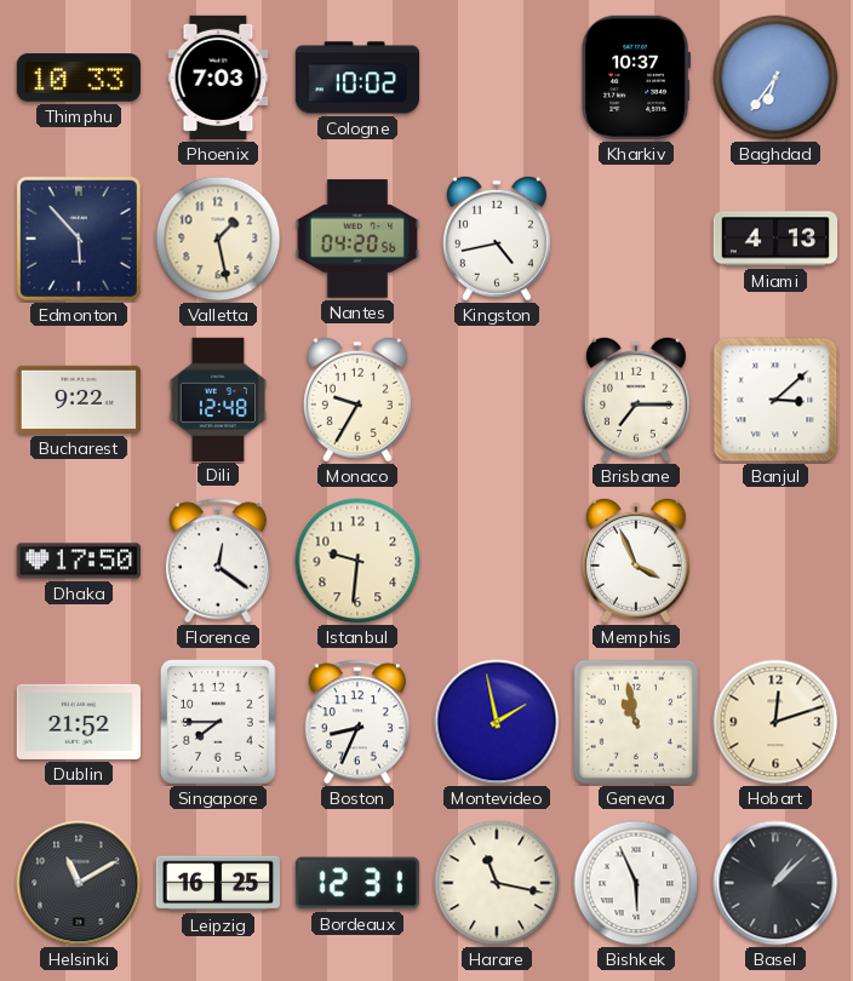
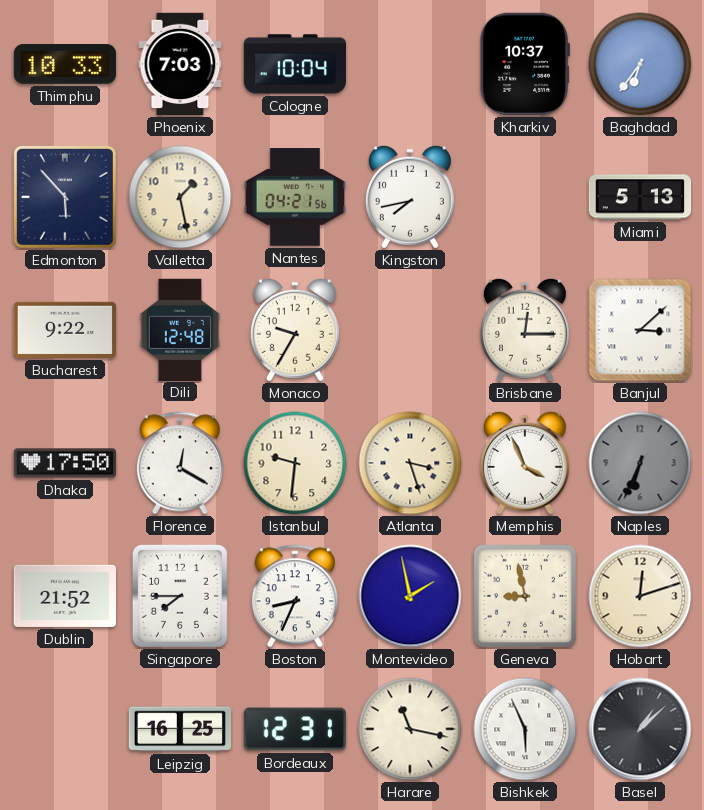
Cologne: 10:02 -> 10:04
Nantes: 04:20 -> 04:21
Kingston: 4:43 -> 7:43
Miami: 4:13 -> 5:13
Brisbane: 7:15 -> 12:15
Florence: 12:21 -> 12:20
Atlanta: none -> 3:27
Naples: none -> 6:34
Geneva: 10:58 -> 8:58
Helsinki: 11:10 -> none
